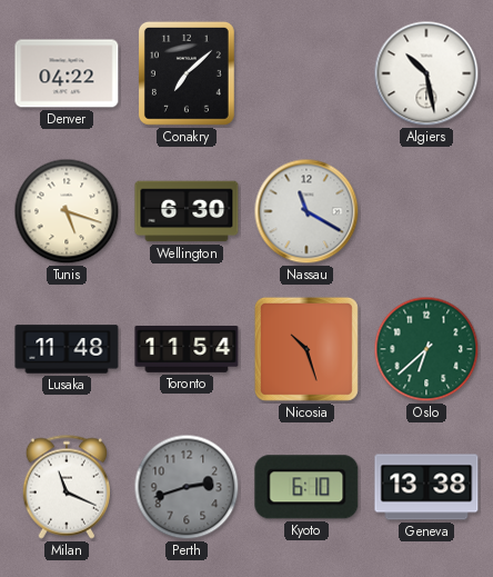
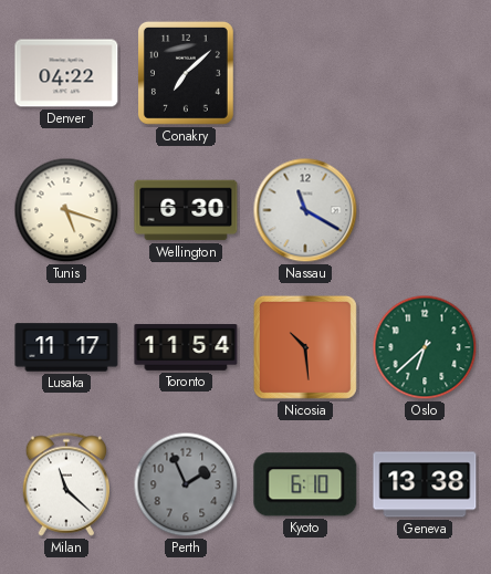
Algiers: 10:28 -> none
Lusaka: 11:48 -> 11:17
Nicosia: 10:27 -> 10:29
Milan: 11:19 -> 11:22
Perth: 2:42 -> 1:56
